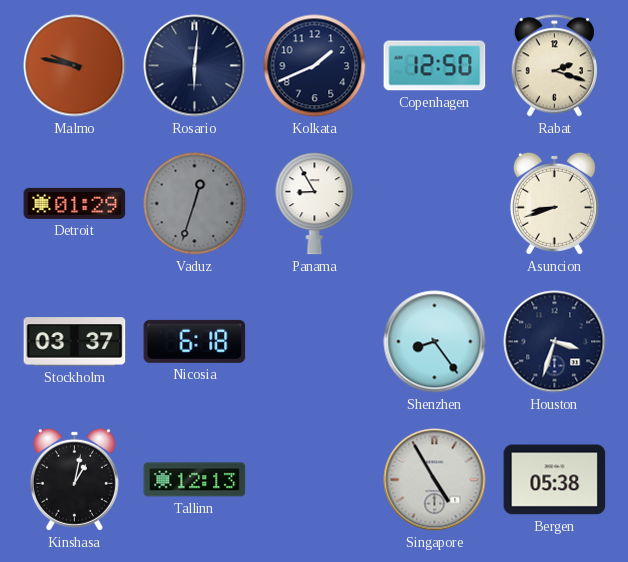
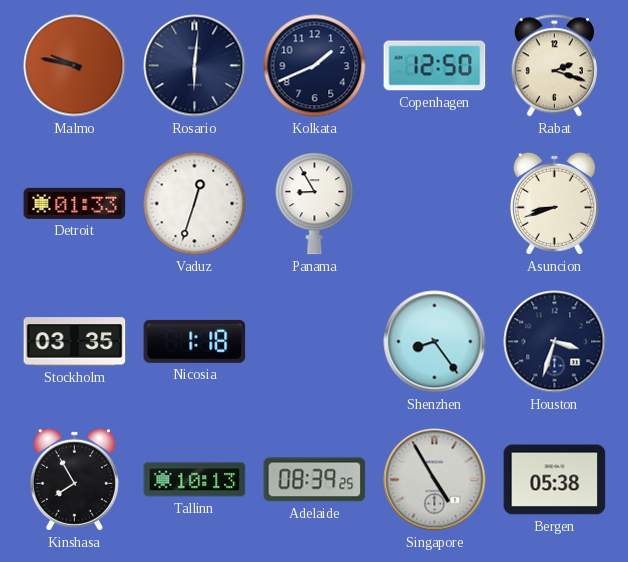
Detroit: 01:29 -> 01:33
Vaduz dial: grey -> white
Stockholm: 03:37 -> 03:35
Nicosia: 6:18 -> 1:18
Kinshasa: 1:02 -> 7:55
Tallinn: 12:13 -> 10:13
Adelaide: none -> 08:39
